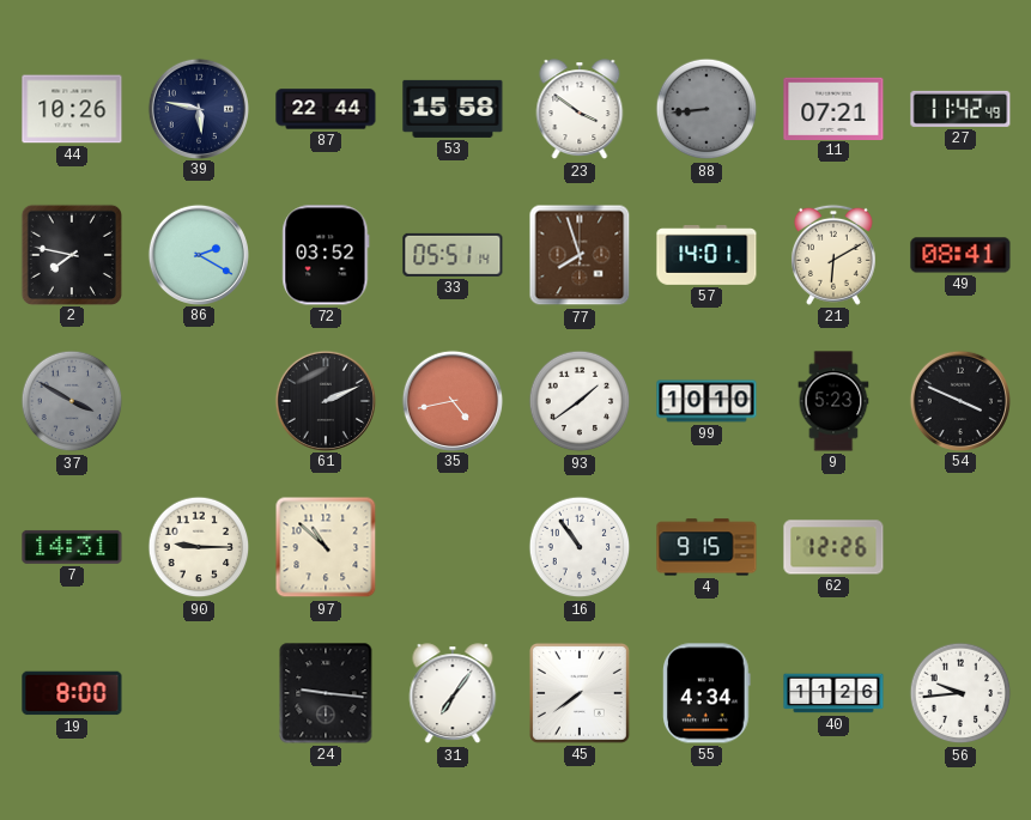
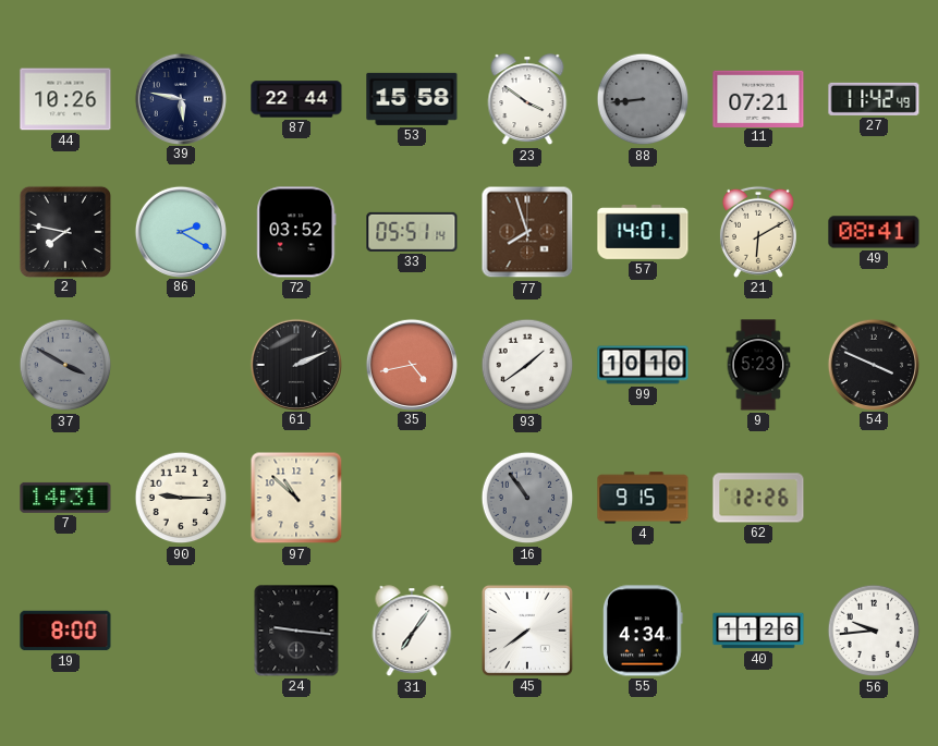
16 dial: white -> grey
